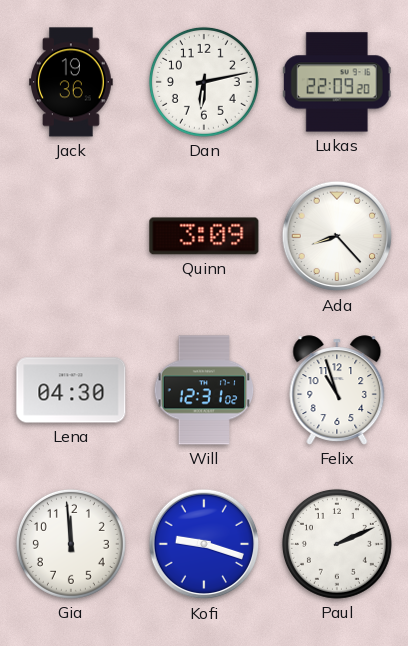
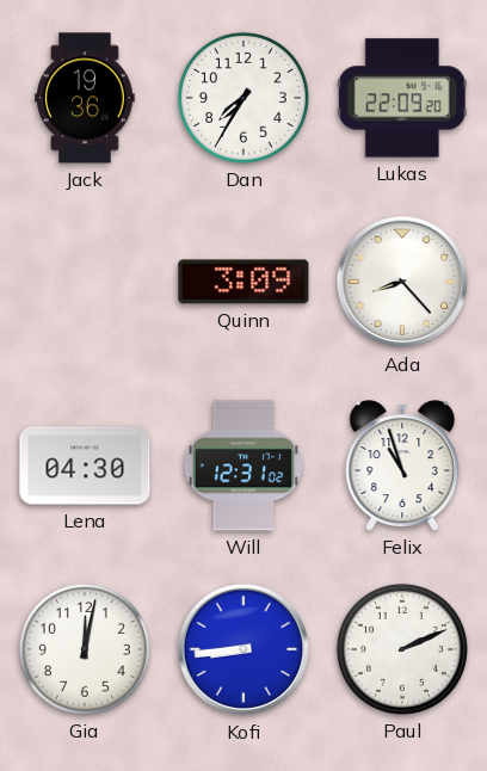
Dan: 6:13 -> 7:35
Gia: 11:59 -> 12:02
Kofi: 9:18 -> 8:44
